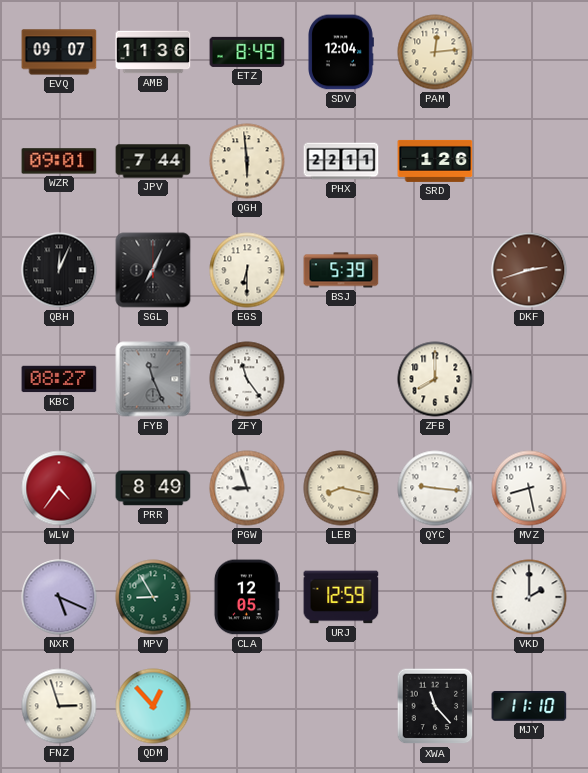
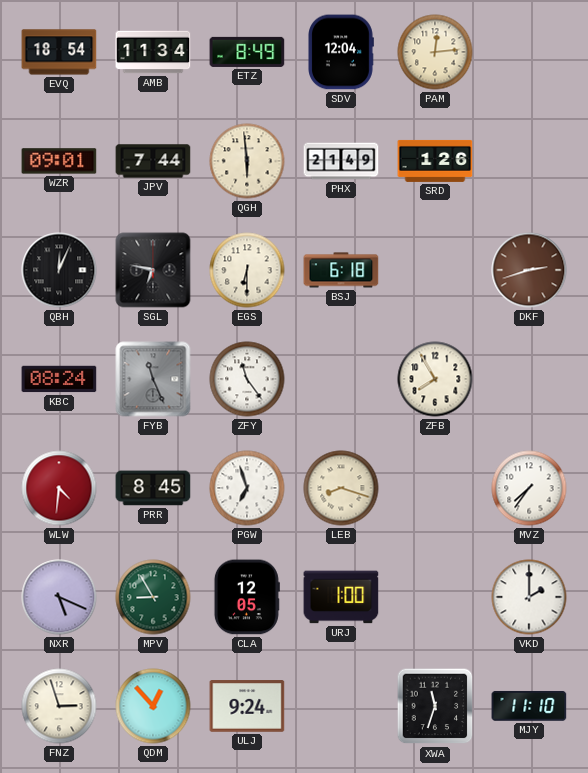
EVQ: 09:07 -> 18:54
AMB: 11:36 -> 11:34
PHX: 22:11 -> 21:49
SGL: 7:04 -> 6:47
BSJ: 5:39 -> 6:18
KBC: 08:27 -> 08:24
ZFB: 8:00 -> 7:55
WLW: 4:36 -> 4:31
PRR: 8:49 -> 8:45
PGW: 8:57 -> 6:57
LEB: 8:17 -> 8:18
QYC: 9:16 -> none
MVZ: 8:28 -> 7:36
URJ: 12:59 -> 1:00
ULJ: none -> 9:24
XWA: 11:23 -> 11:33
